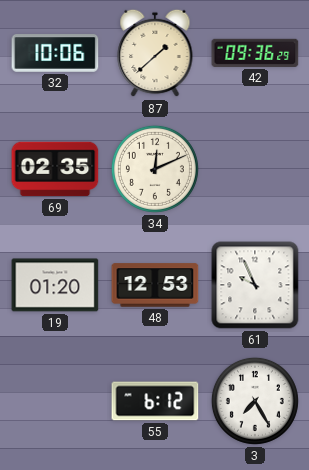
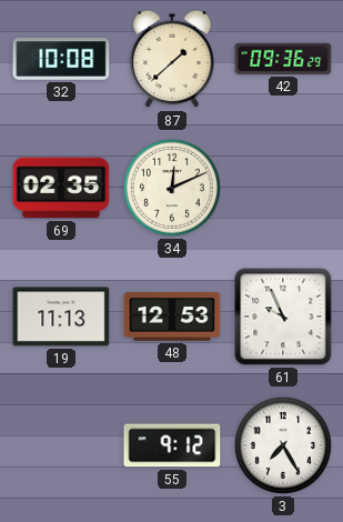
32: 10:06 -> 10:08
19: 01:20 -> 11:13
55: 6:12 -> 9:12
